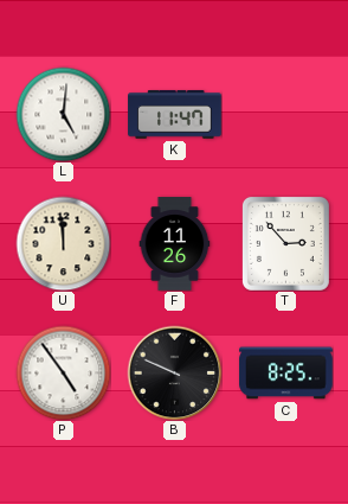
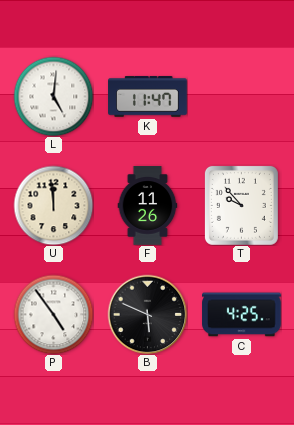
T: 2:53 -> 9:53
B: 9:49 -> 5:49
C: 8:25 -> 4:25
